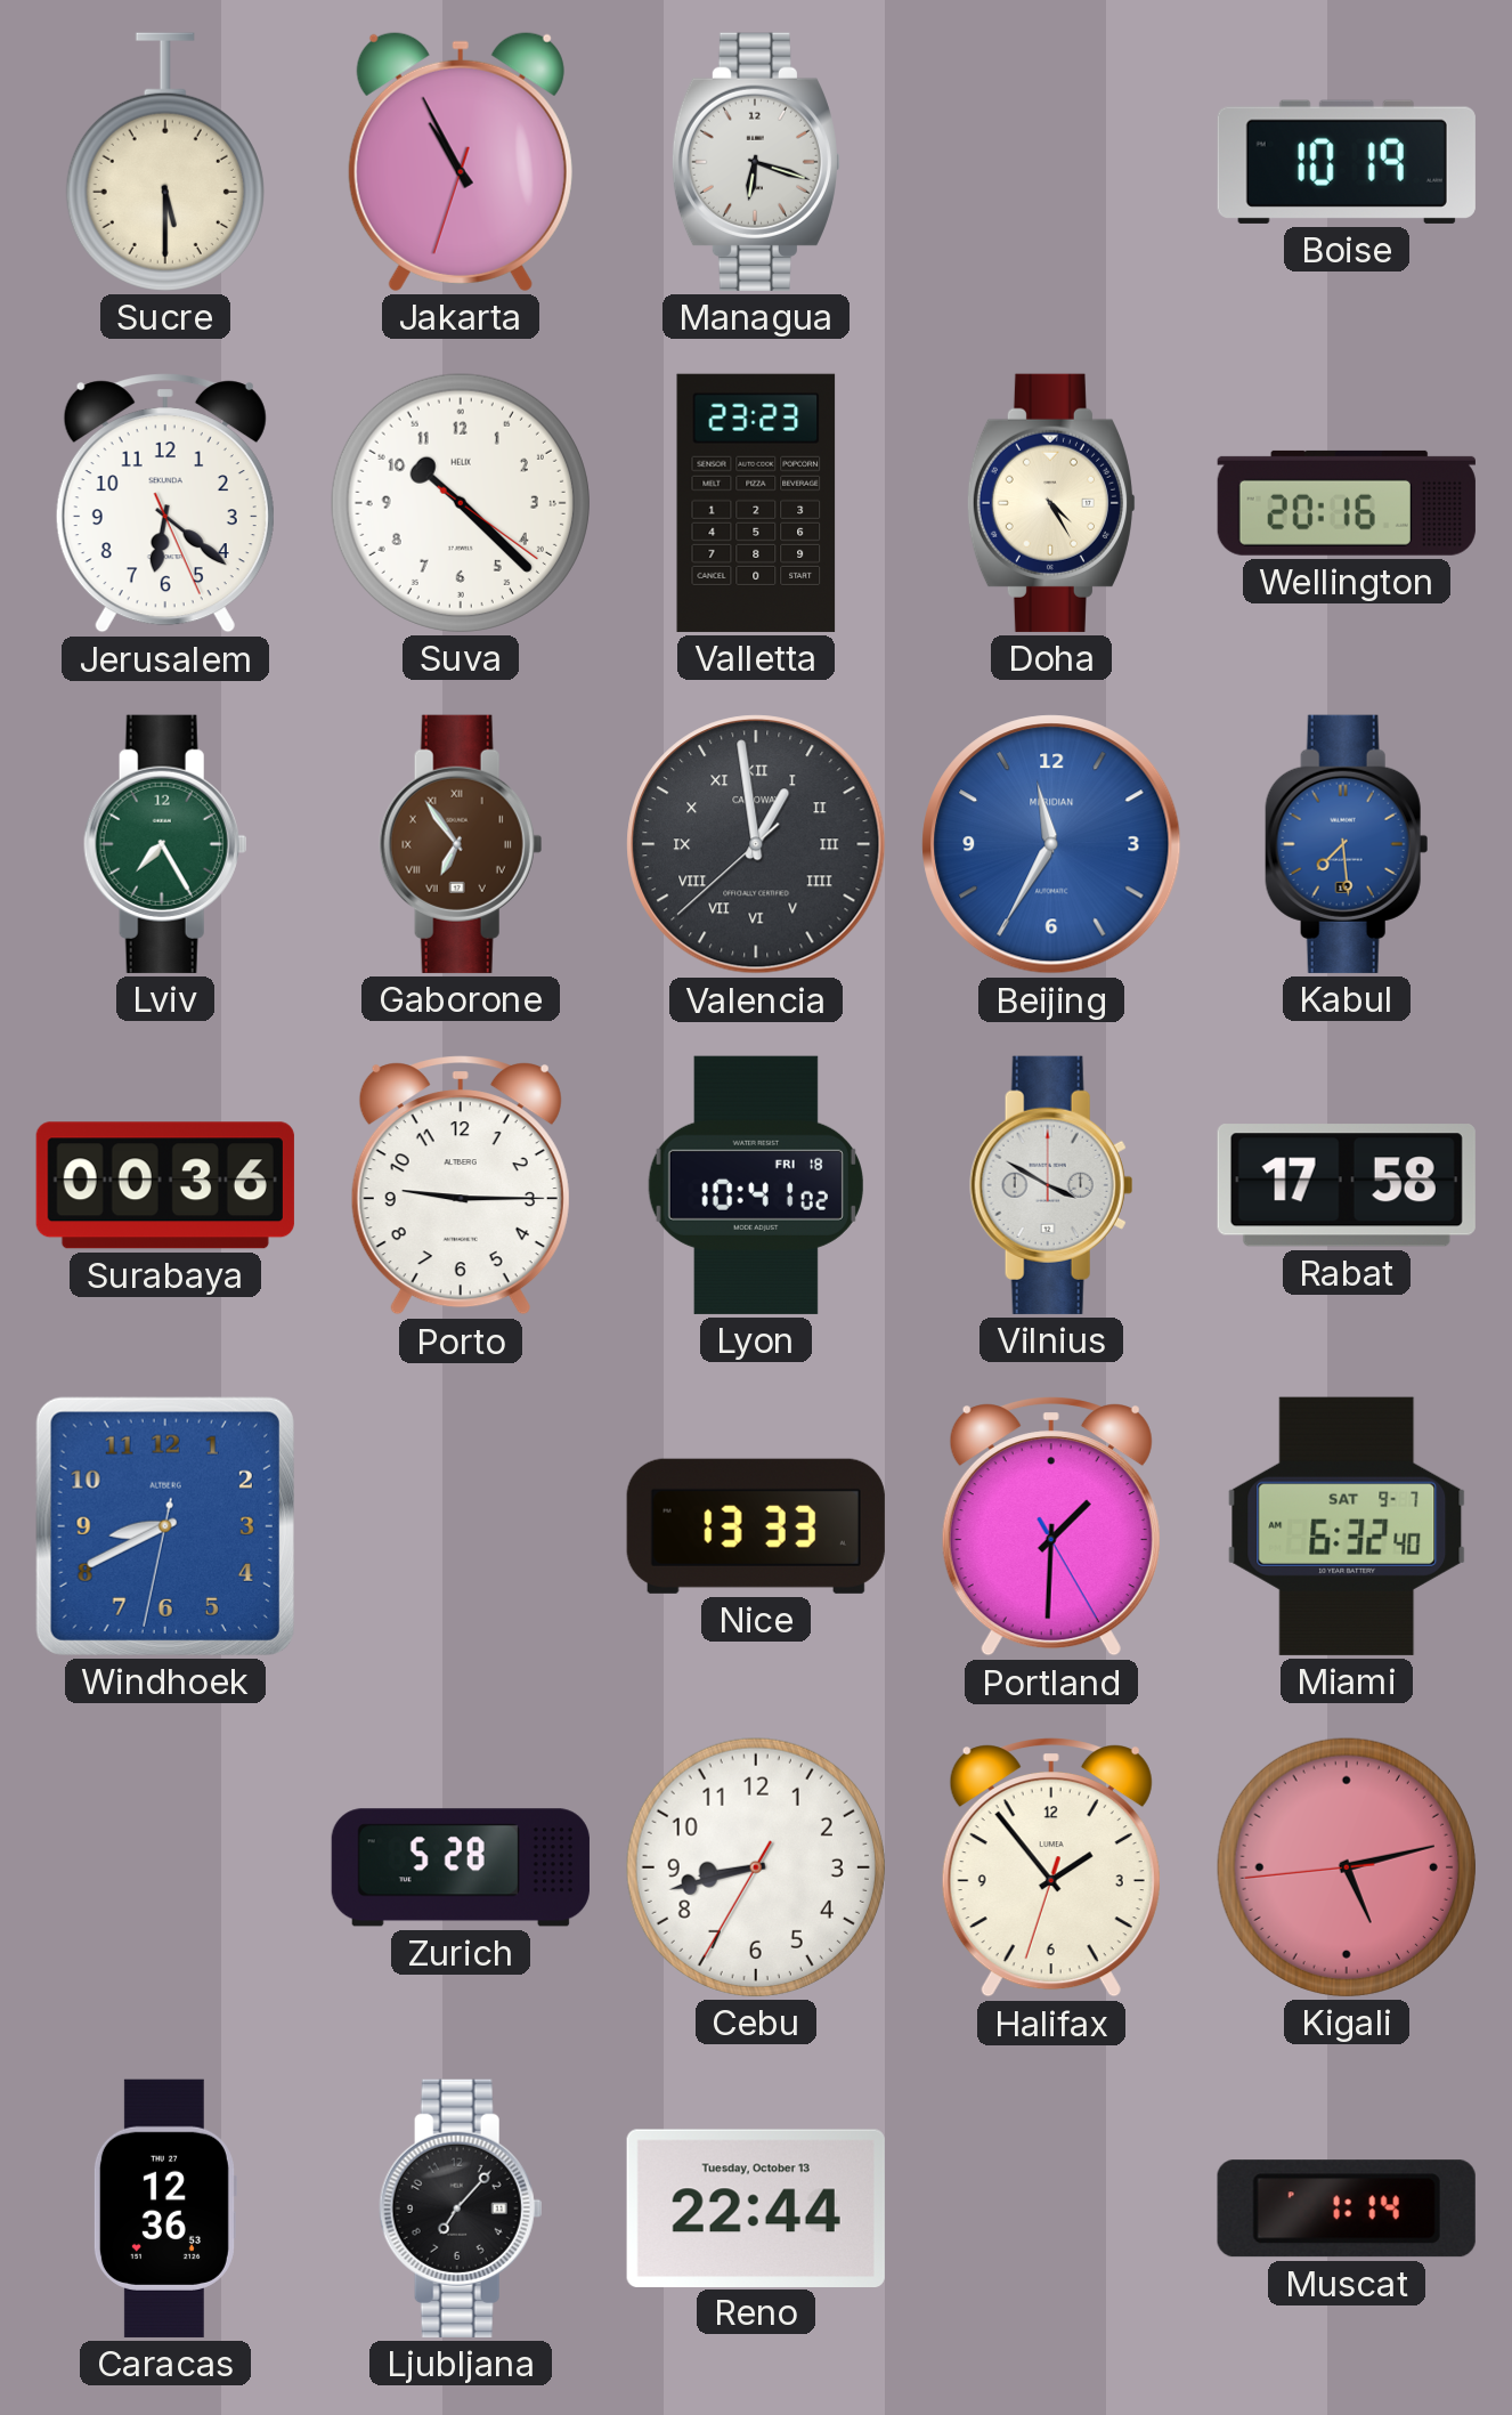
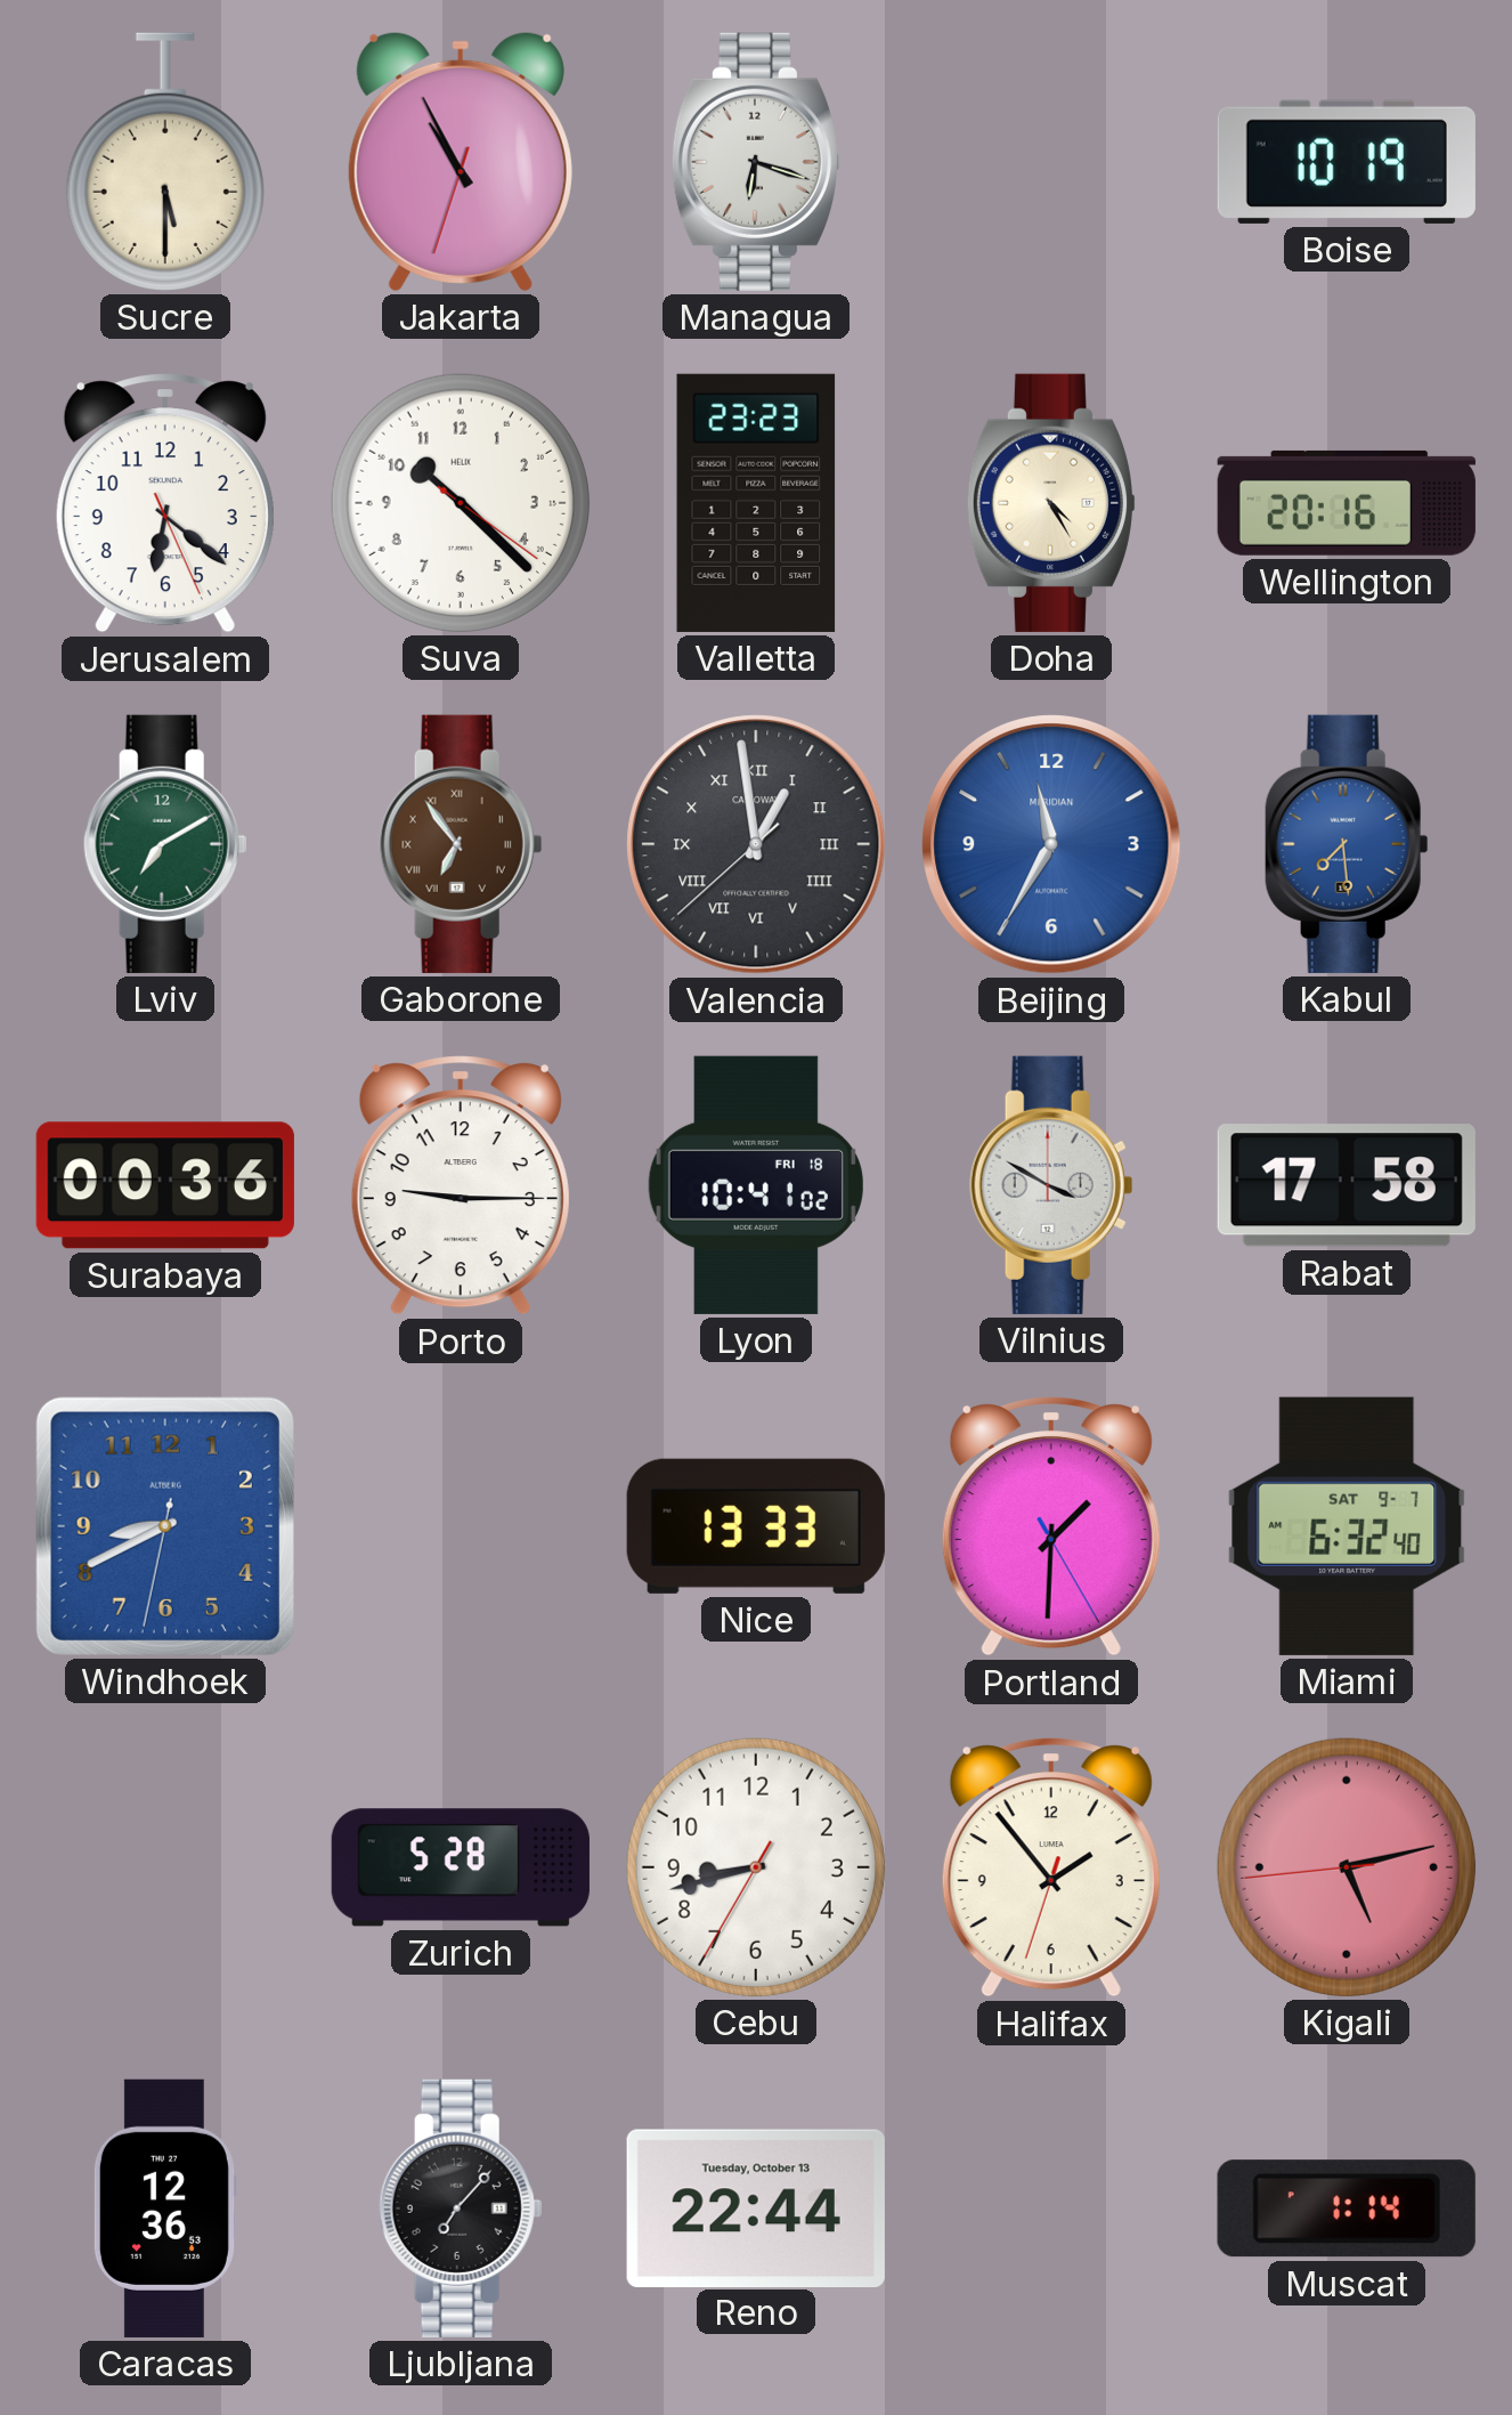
Lviv: 7:25 -> 7:10
